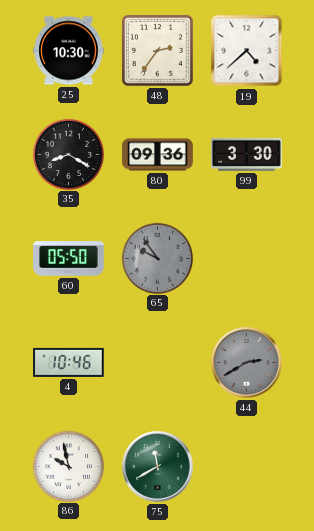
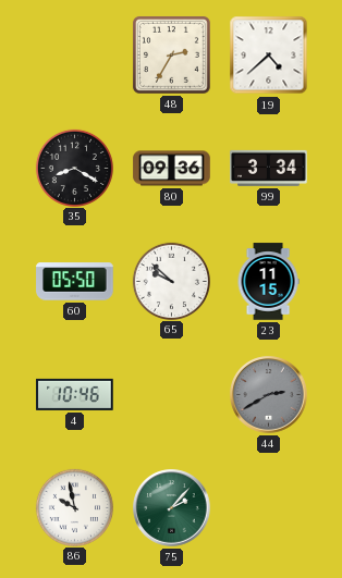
25: 10:30 -> none
48: 2:36 -> 2:35
99: 3:30 -> 3:34
65: 9:54 -> 9:52
65 dial: grey -> white
23: none -> 11:15
75: 11:40 -> 2:07
